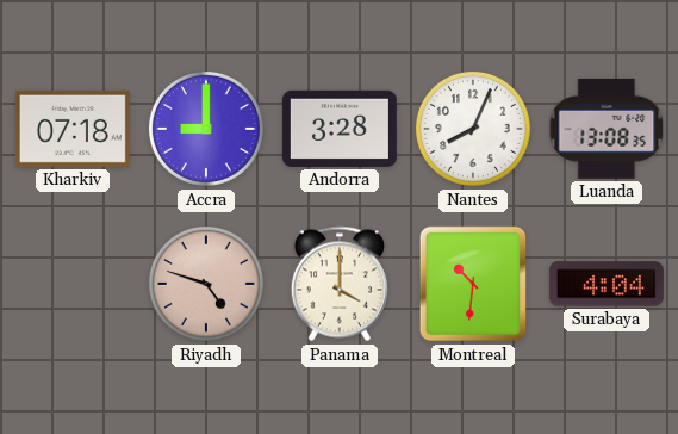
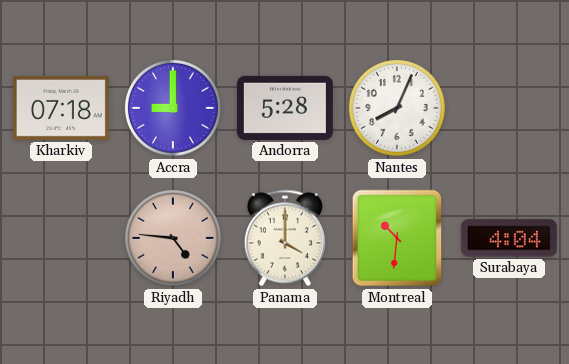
Andorra: 3:28 -> 5:28
Luanda: 13:08 -> none
Riyadh: 4:48 -> 4:46
